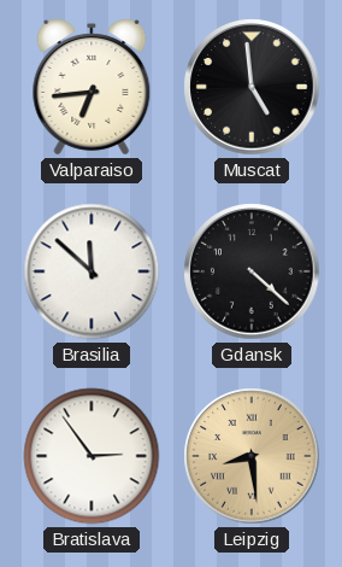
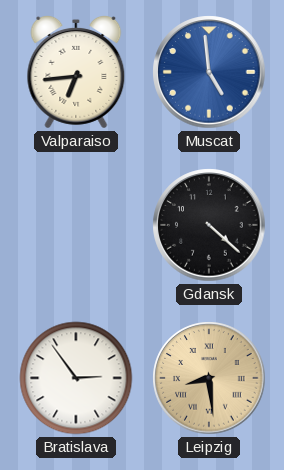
Muscat dial: black -> blue
Brasilia: 11:52 -> none
